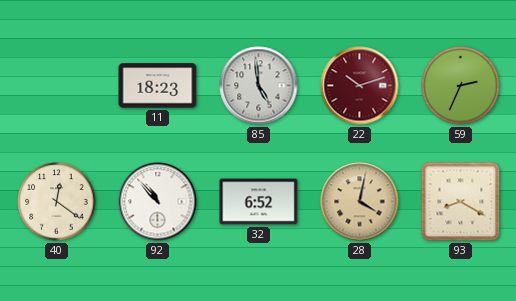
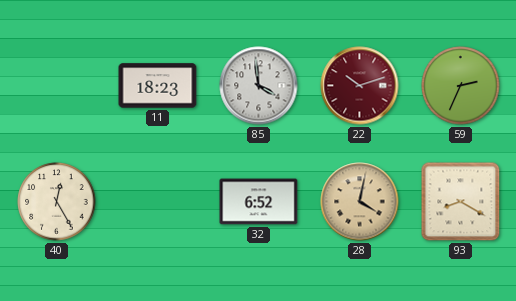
85: 4:59 -> 3:59
40: 12:21 -> 12:25
92: 10:53 -> none
